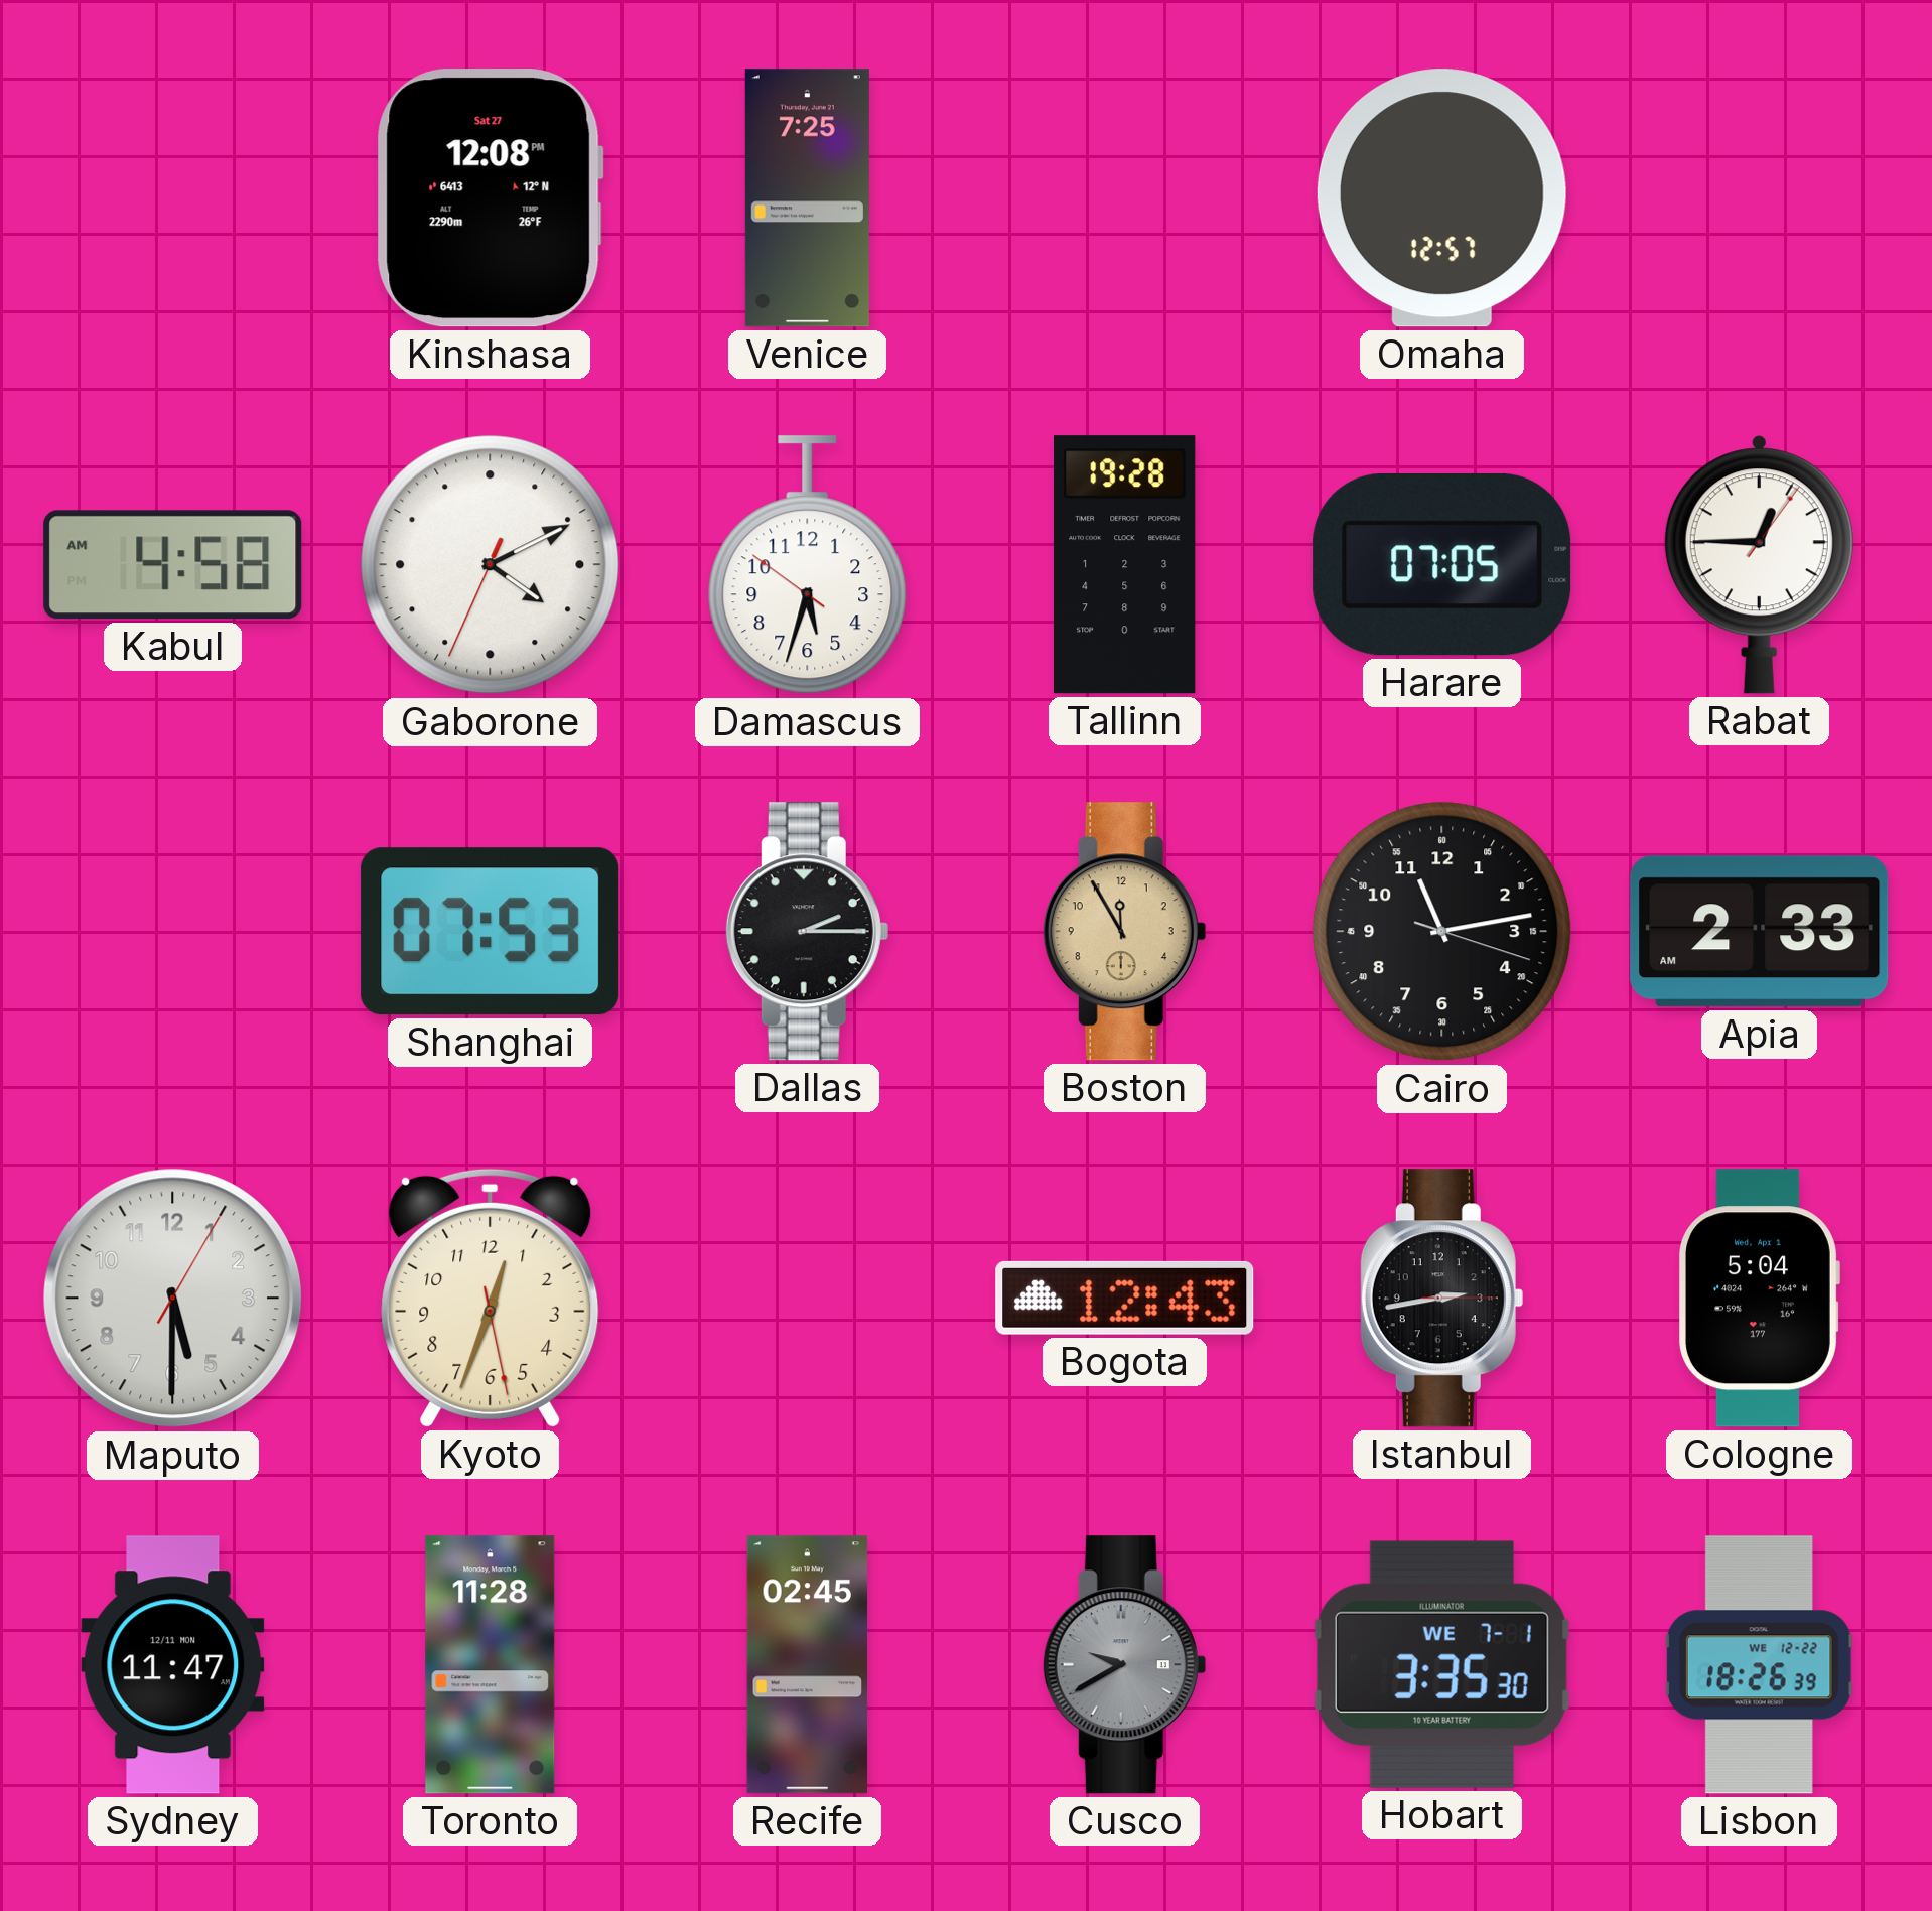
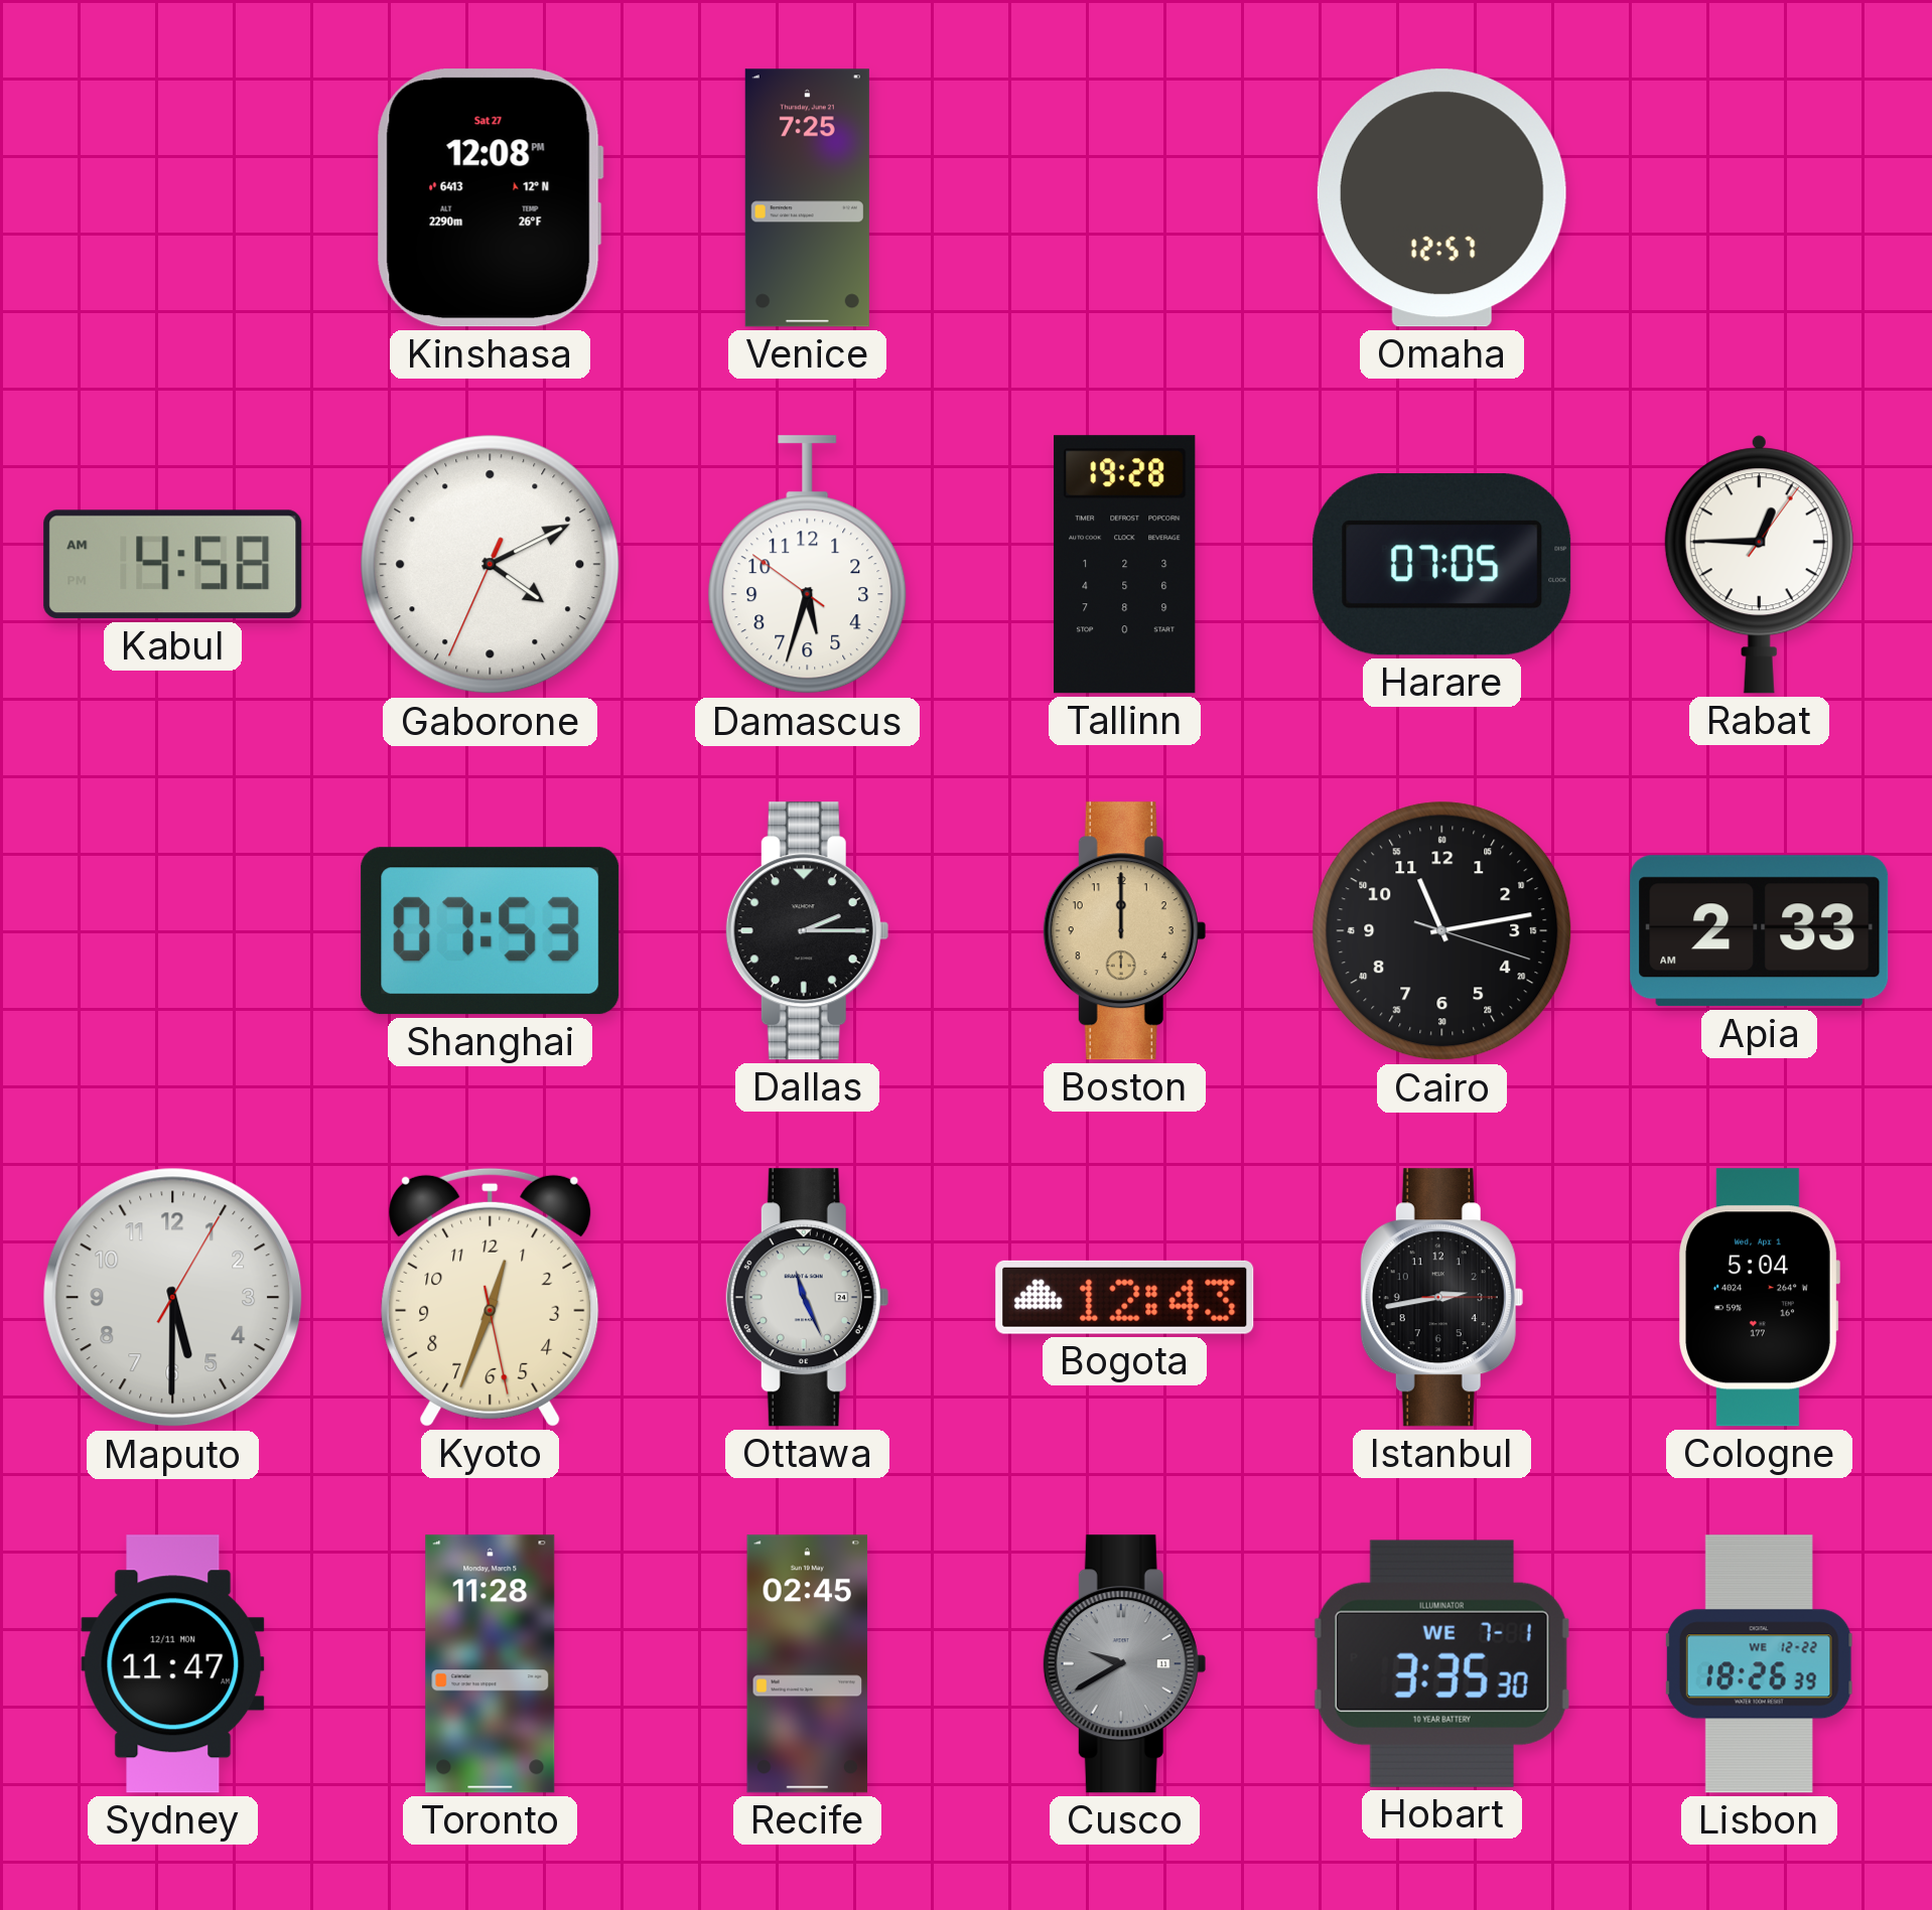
Boston: 11:55 -> 12:00
Ottawa: none -> 11:26
